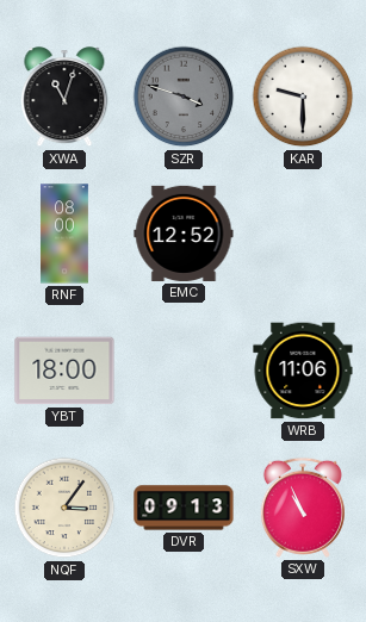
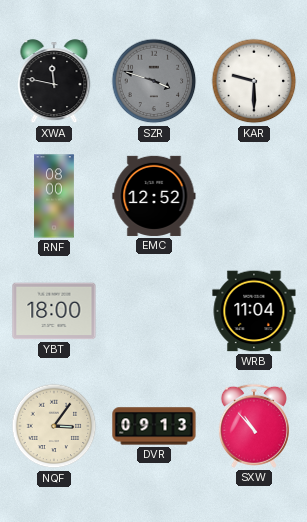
XWA: 11:03 -> 11:47
WRB: 11:06 -> 11:04
SXW: 10:56 -> 10:53
